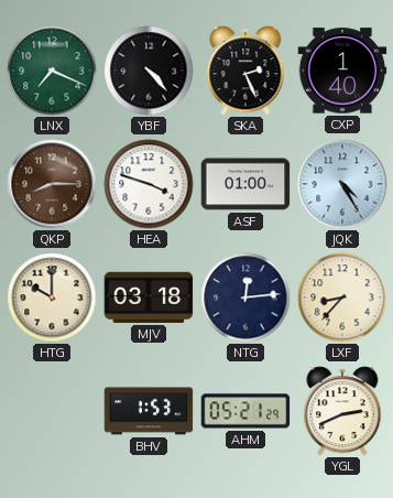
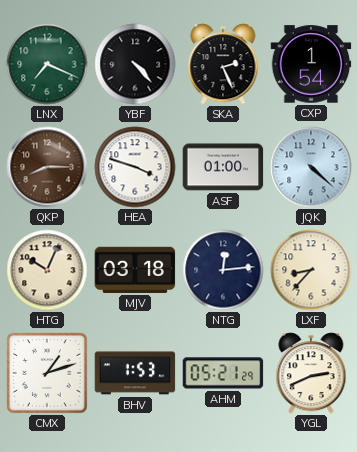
CXP: 1:40 -> 1:54
JQK: 4:25 -> 4:22
HTG: 10:00 -> 10:04
CMX: none -> 1:12
